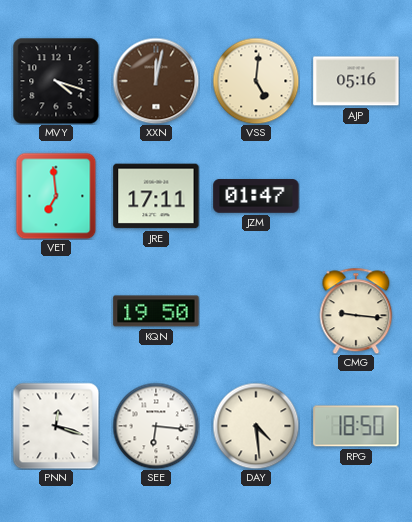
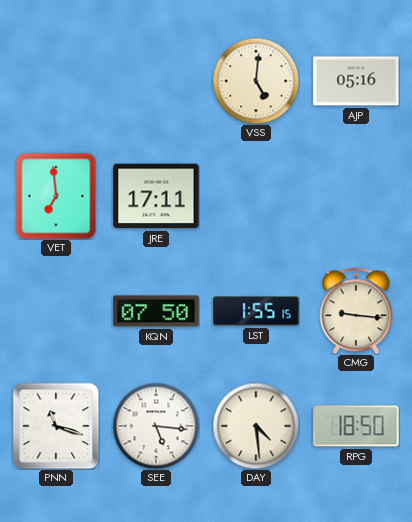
MVY: 4:18 -> none
XXN: 12:02 -> none
JZM: 01:47 -> none
KQN: 19:50 -> 07:50
LST: none -> 1:55
PNN: 12:18 -> 11:18
SEE: 6:16 -> 5:16
